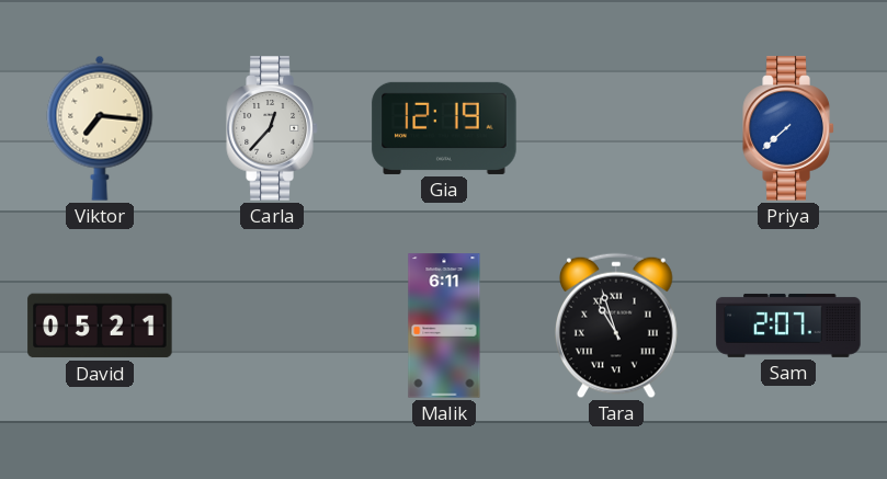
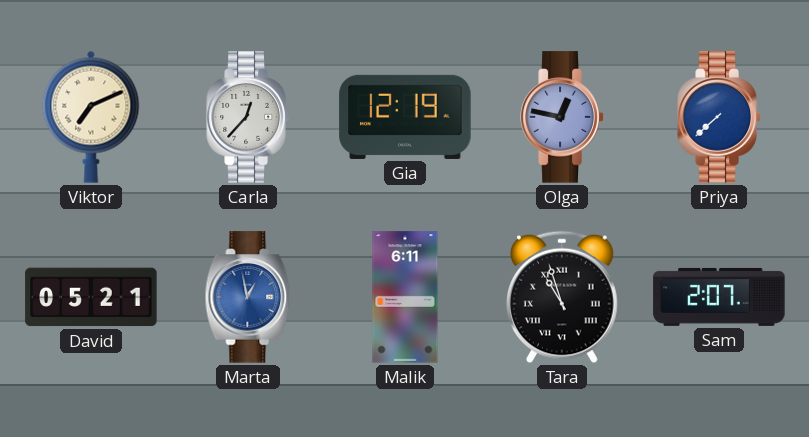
Viktor: 7:16 -> 7:11
Olga: none -> 12:47
Marta: none -> 12:58
